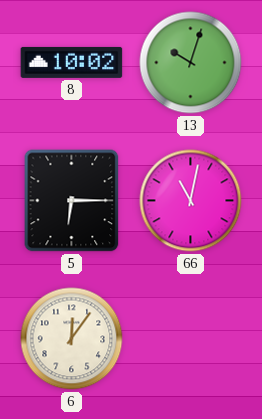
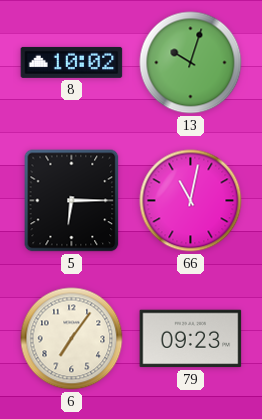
6: 12:06 -> 7:06
79: none -> 09:23
